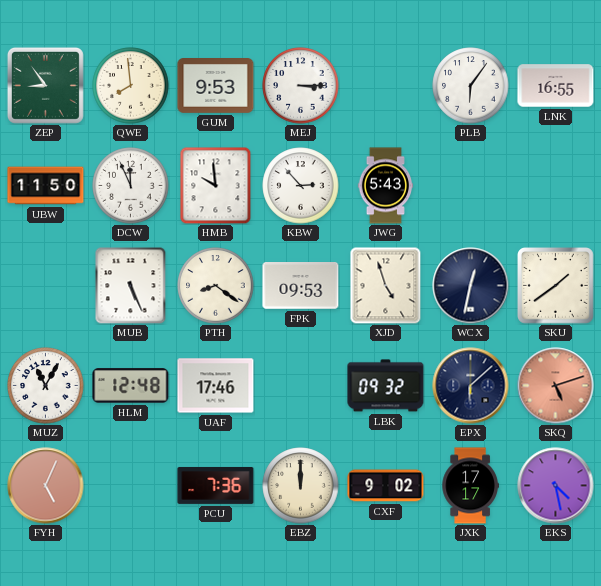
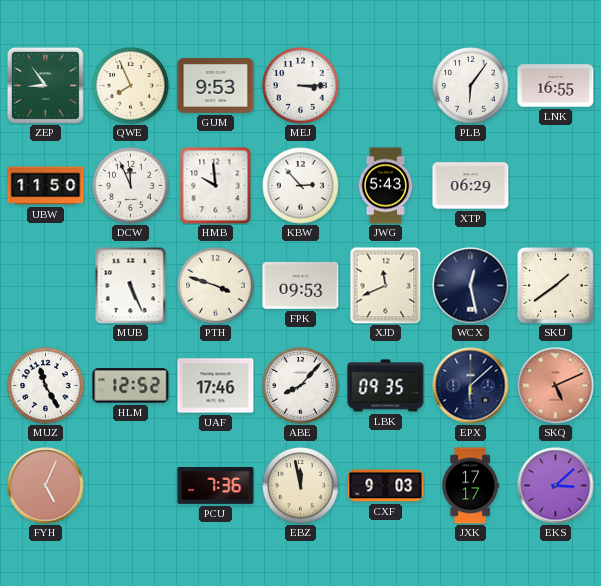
QWE: 7:59 -> 7:56
XTP: none -> 06:29
PTH: 8:21 -> 3:48
XJD: 4:57 -> 11:41
WCX: 12:32 -> 12:28
MUZ: 11:05 -> 11:25
HLM: 12:48 -> 12:52
ABE: none -> 8:07
LBK: 09:32 -> 09:35
SKQ: 5:12 -> 5:11
EBZ: 12:00 -> 11:58
CXF: 9:02 -> 9:03
EKS: 4:28 -> 3:08
